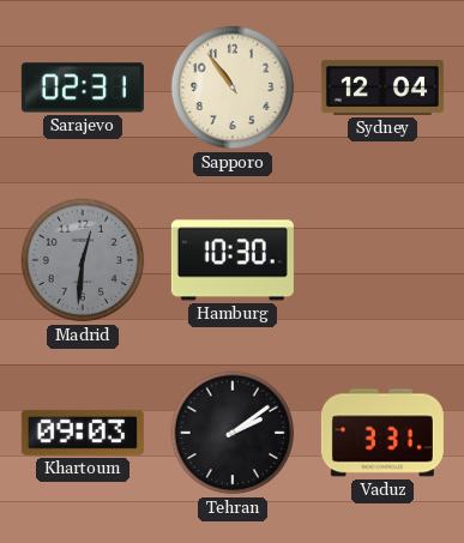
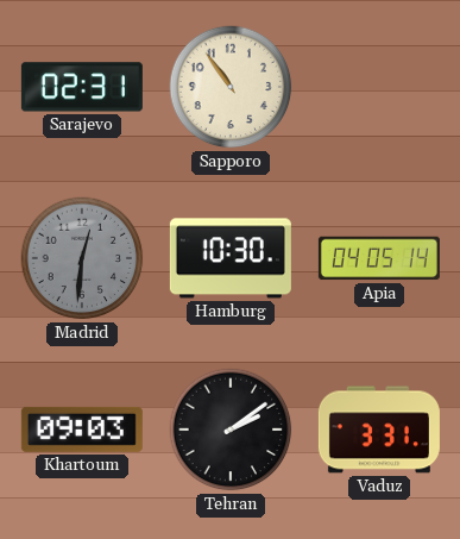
Sydney: 12:04 -> none
Apia: none -> 04:05
